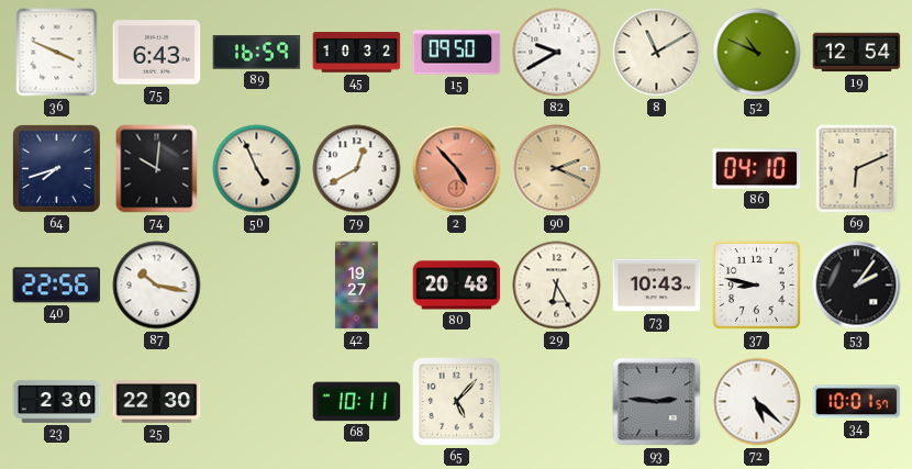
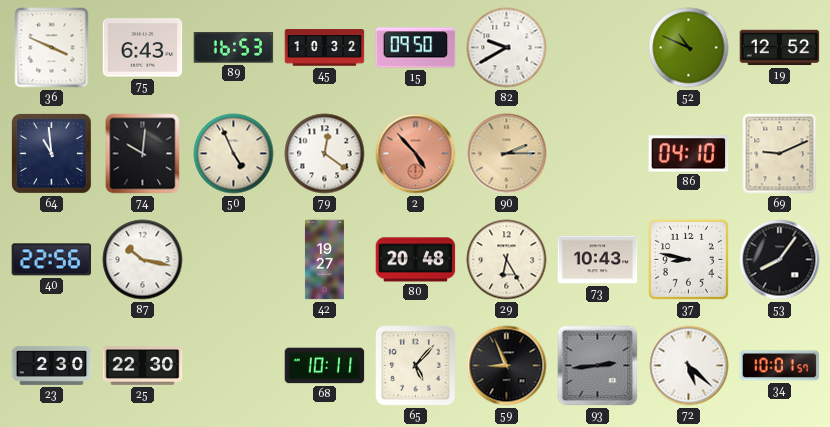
89: 16:59 -> 16:53
8: 11:10 -> none
19: 12:54 -> 12:52
64: 7:42 -> 10:59
79: 12:40 -> 12:21
90: 2:19 -> 2:15
69: 6:11 -> 9:11
53: 2:06 -> 8:06
59: none -> 8:56
93: 2:46 -> 2:44
